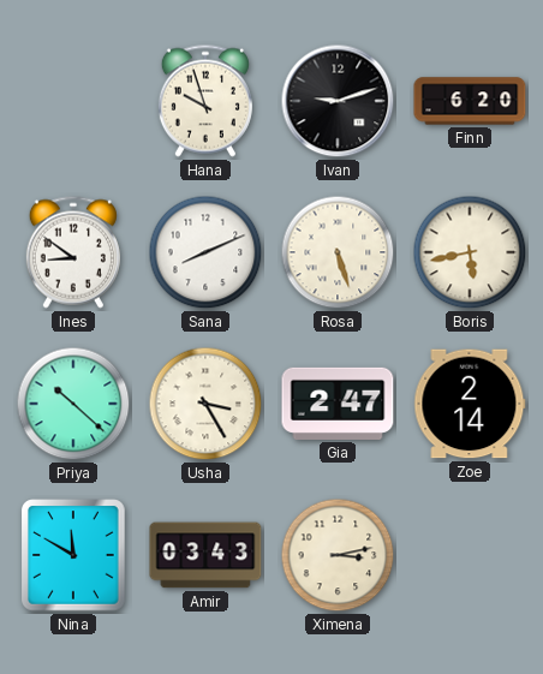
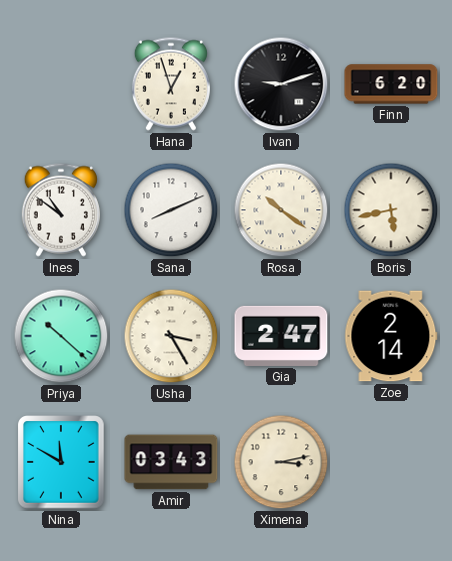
Hana: 9:57 -> 12:57
Ines: 8:51 -> 10:51
Rosa: 5:27 -> 10:21
